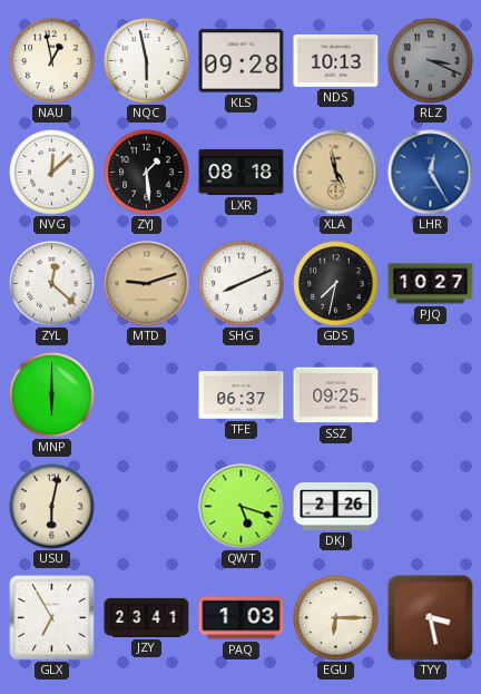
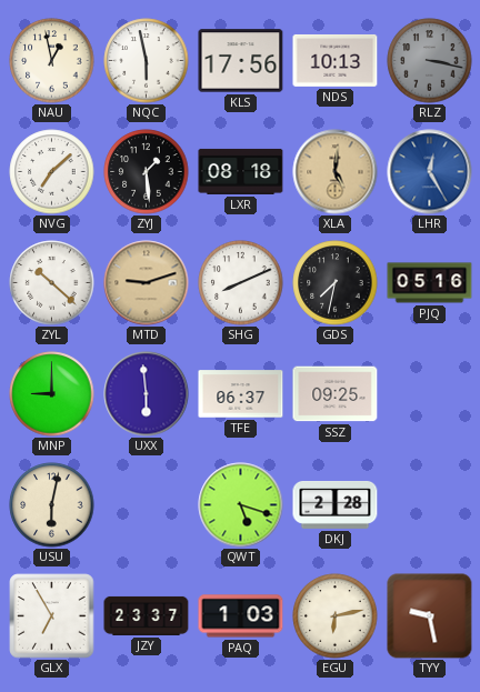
KLS: 09:28 -> 17:56
RLZ: 3:19 -> 3:17
NVG: 12:08 -> 7:08
XLA: 4:58 -> 5:01
ZYL: 12:22 -> 10:22
PJQ: 10:27 -> 05:16
MNP: 6:00 -> 9:00
UXX: none -> 5:59
DKJ: 2:26 -> 2:28
JZY: 23:41 -> 23:37
EGU: 6:15 -> 6:13
TYY: 3:28 -> 9:28
